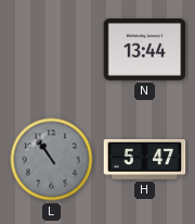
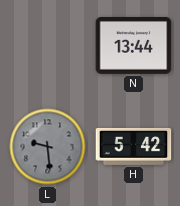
L: 10:54 -> 9:29
H: 5:47 -> 5:42
